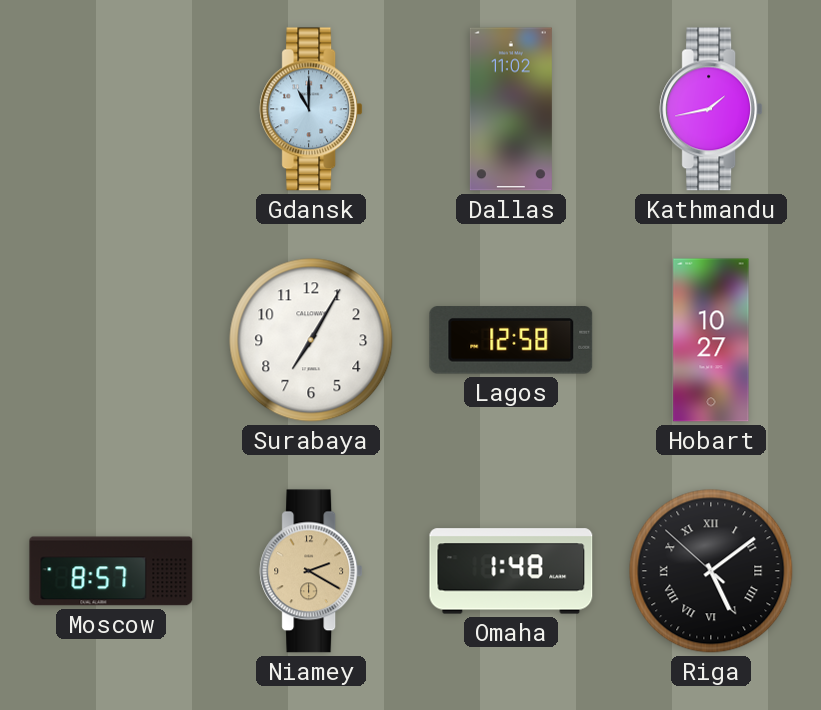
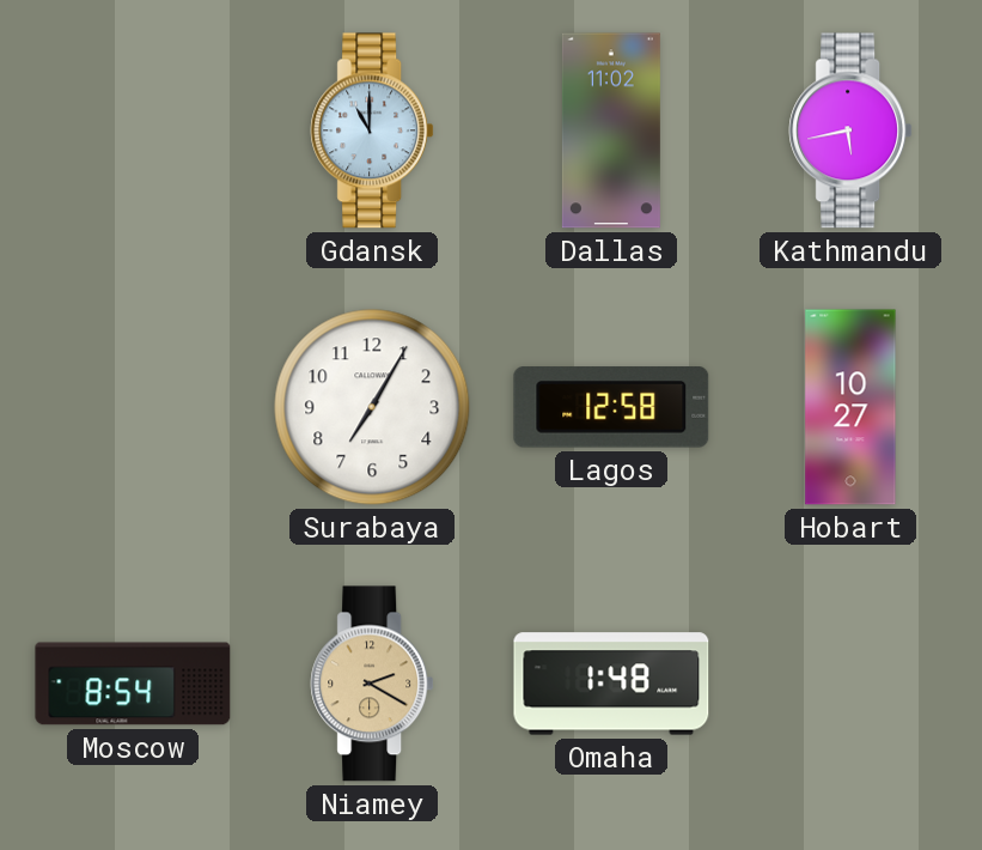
Kathmandu: 1:43 -> 5:43
Moscow: 8:57 -> 8:54
Riga: 5:08 -> none
